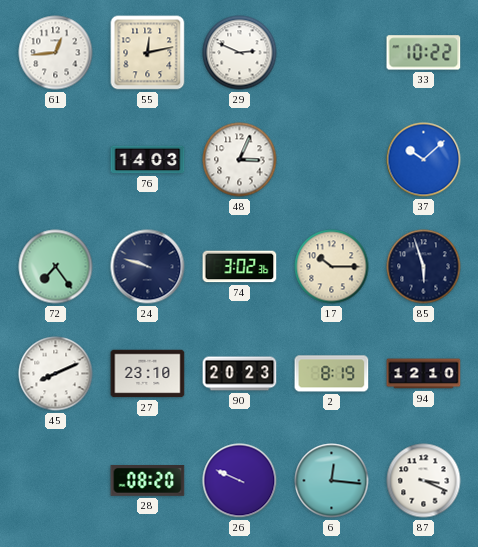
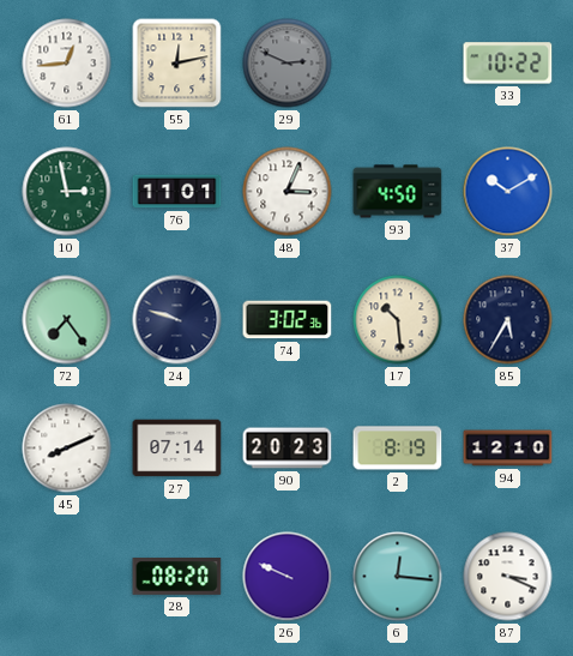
29 dial: white -> grey
10: none -> 2:58
76: 14:03 -> 11:01
93: none -> 4:50
37: 10:08 -> 10:10
17: 10:15 -> 10:29
85: 5:57 -> 5:35
27: 23:10 -> 07:14
